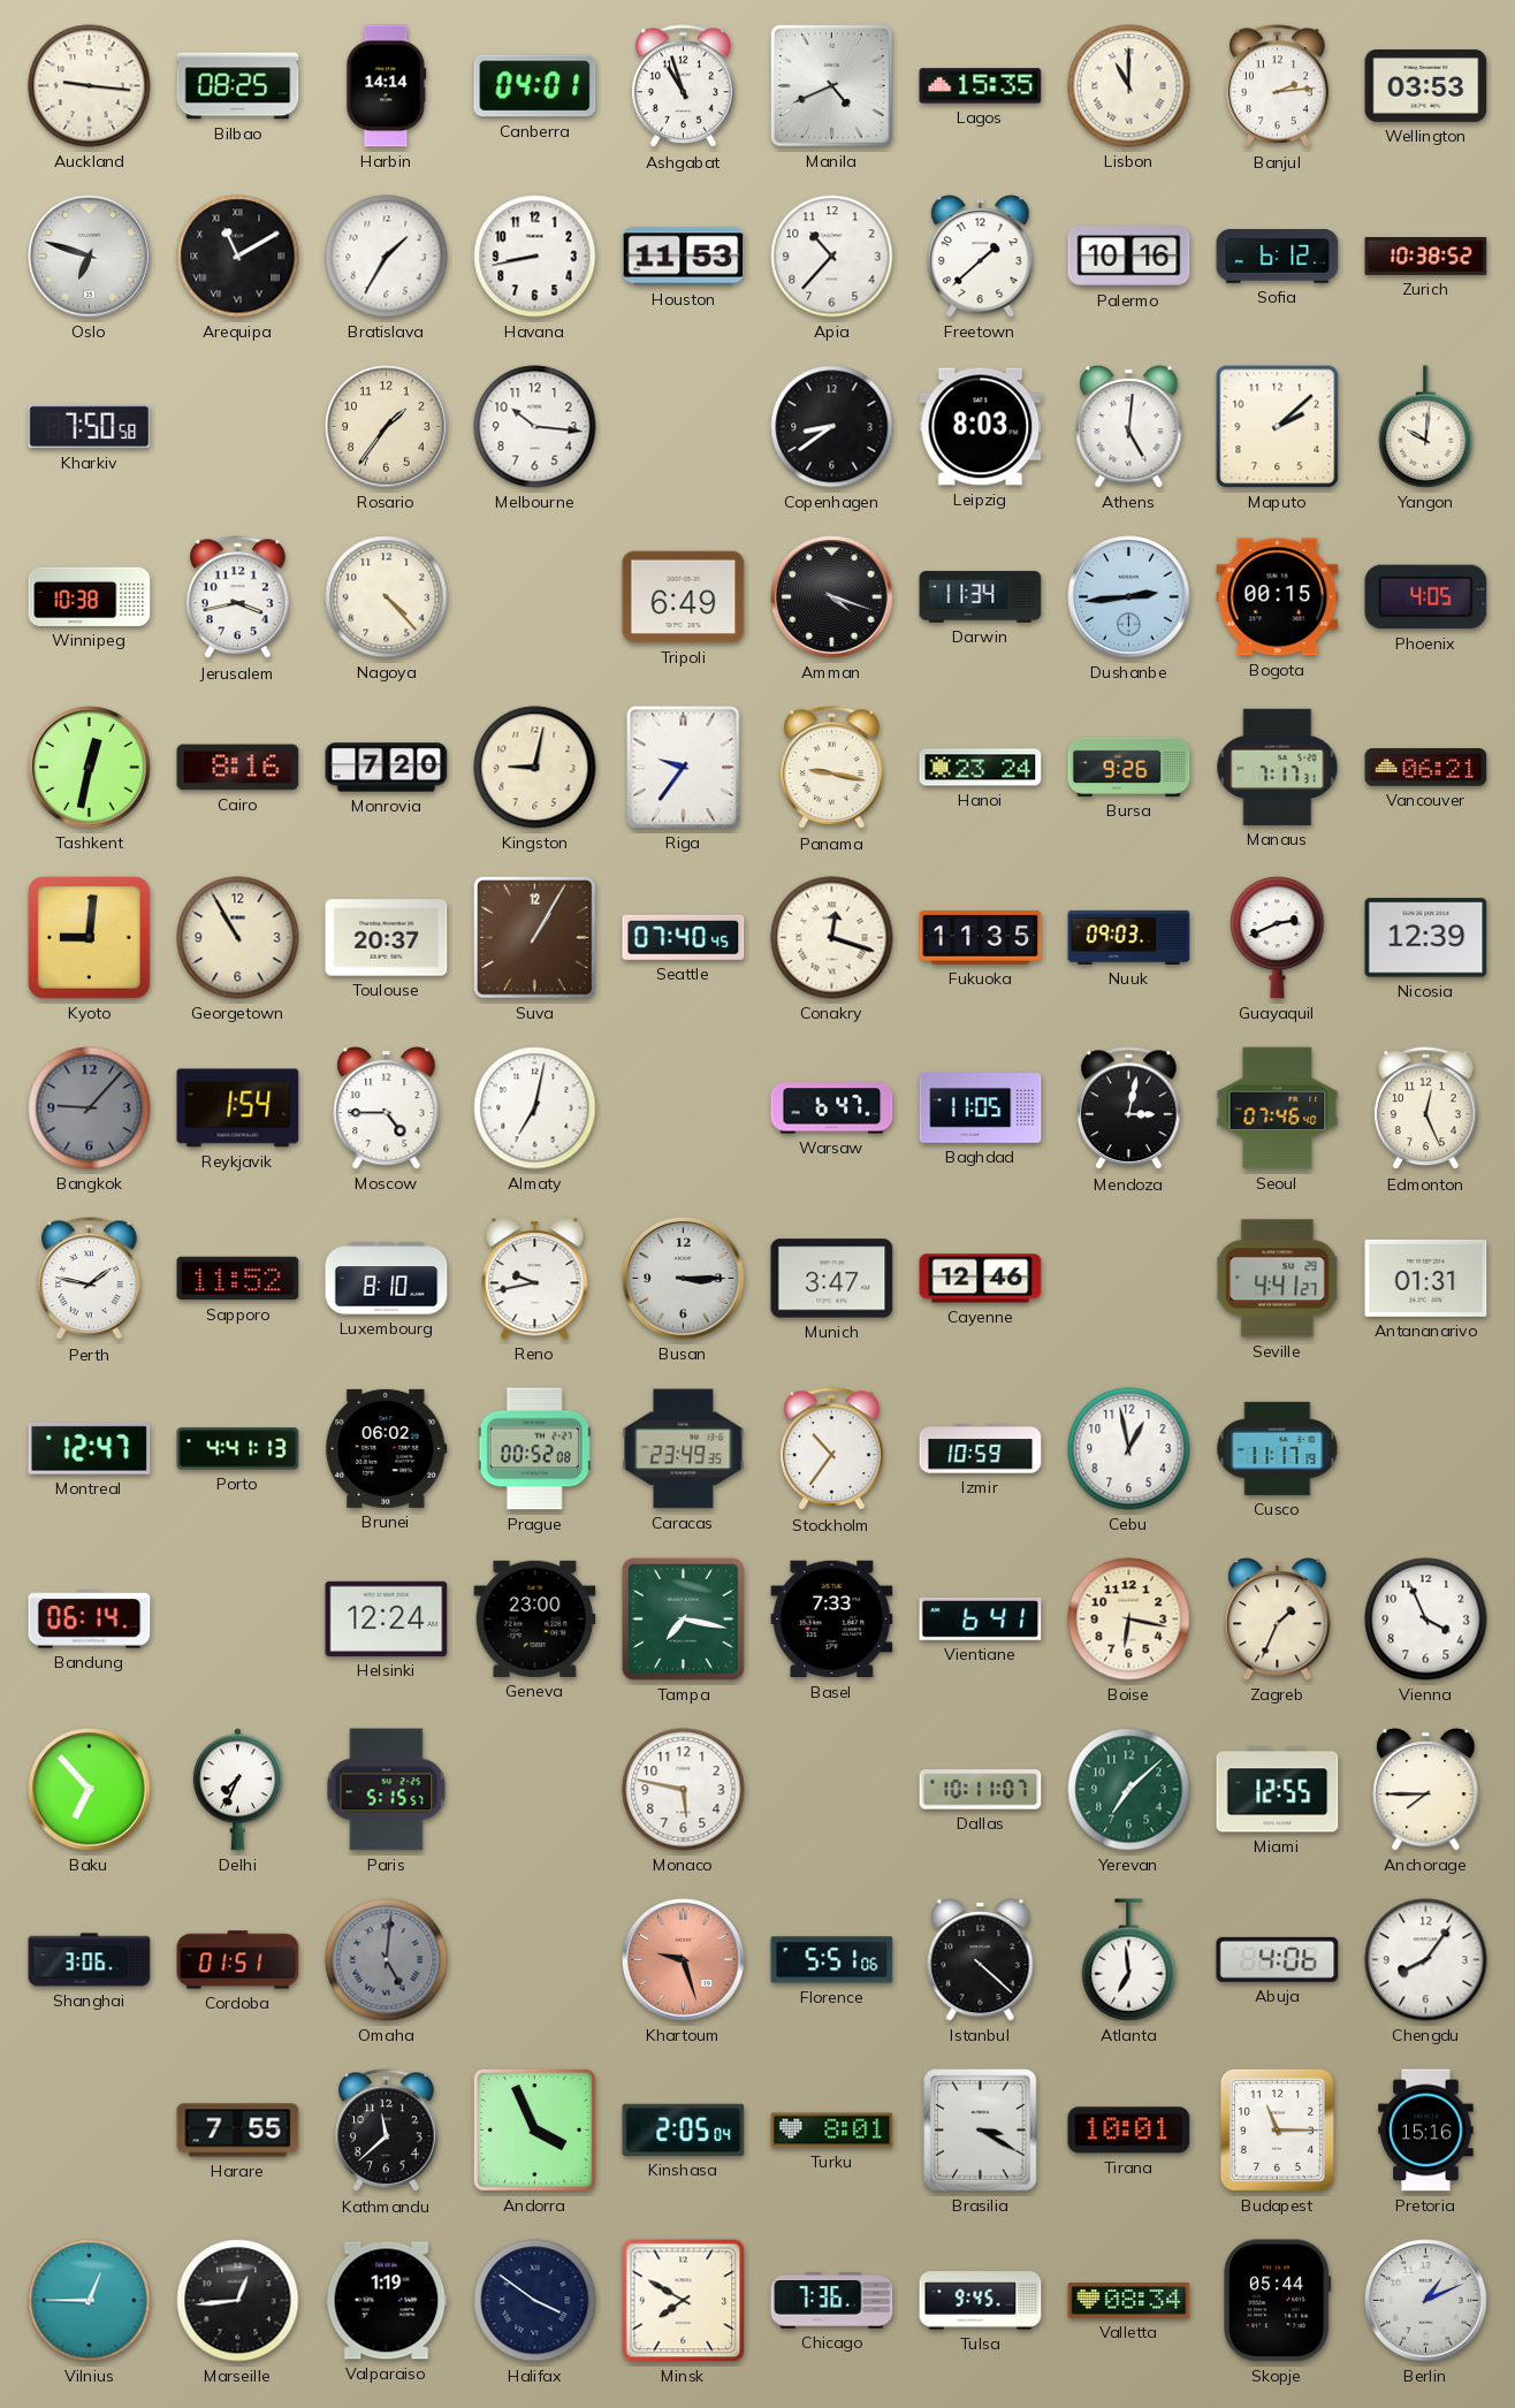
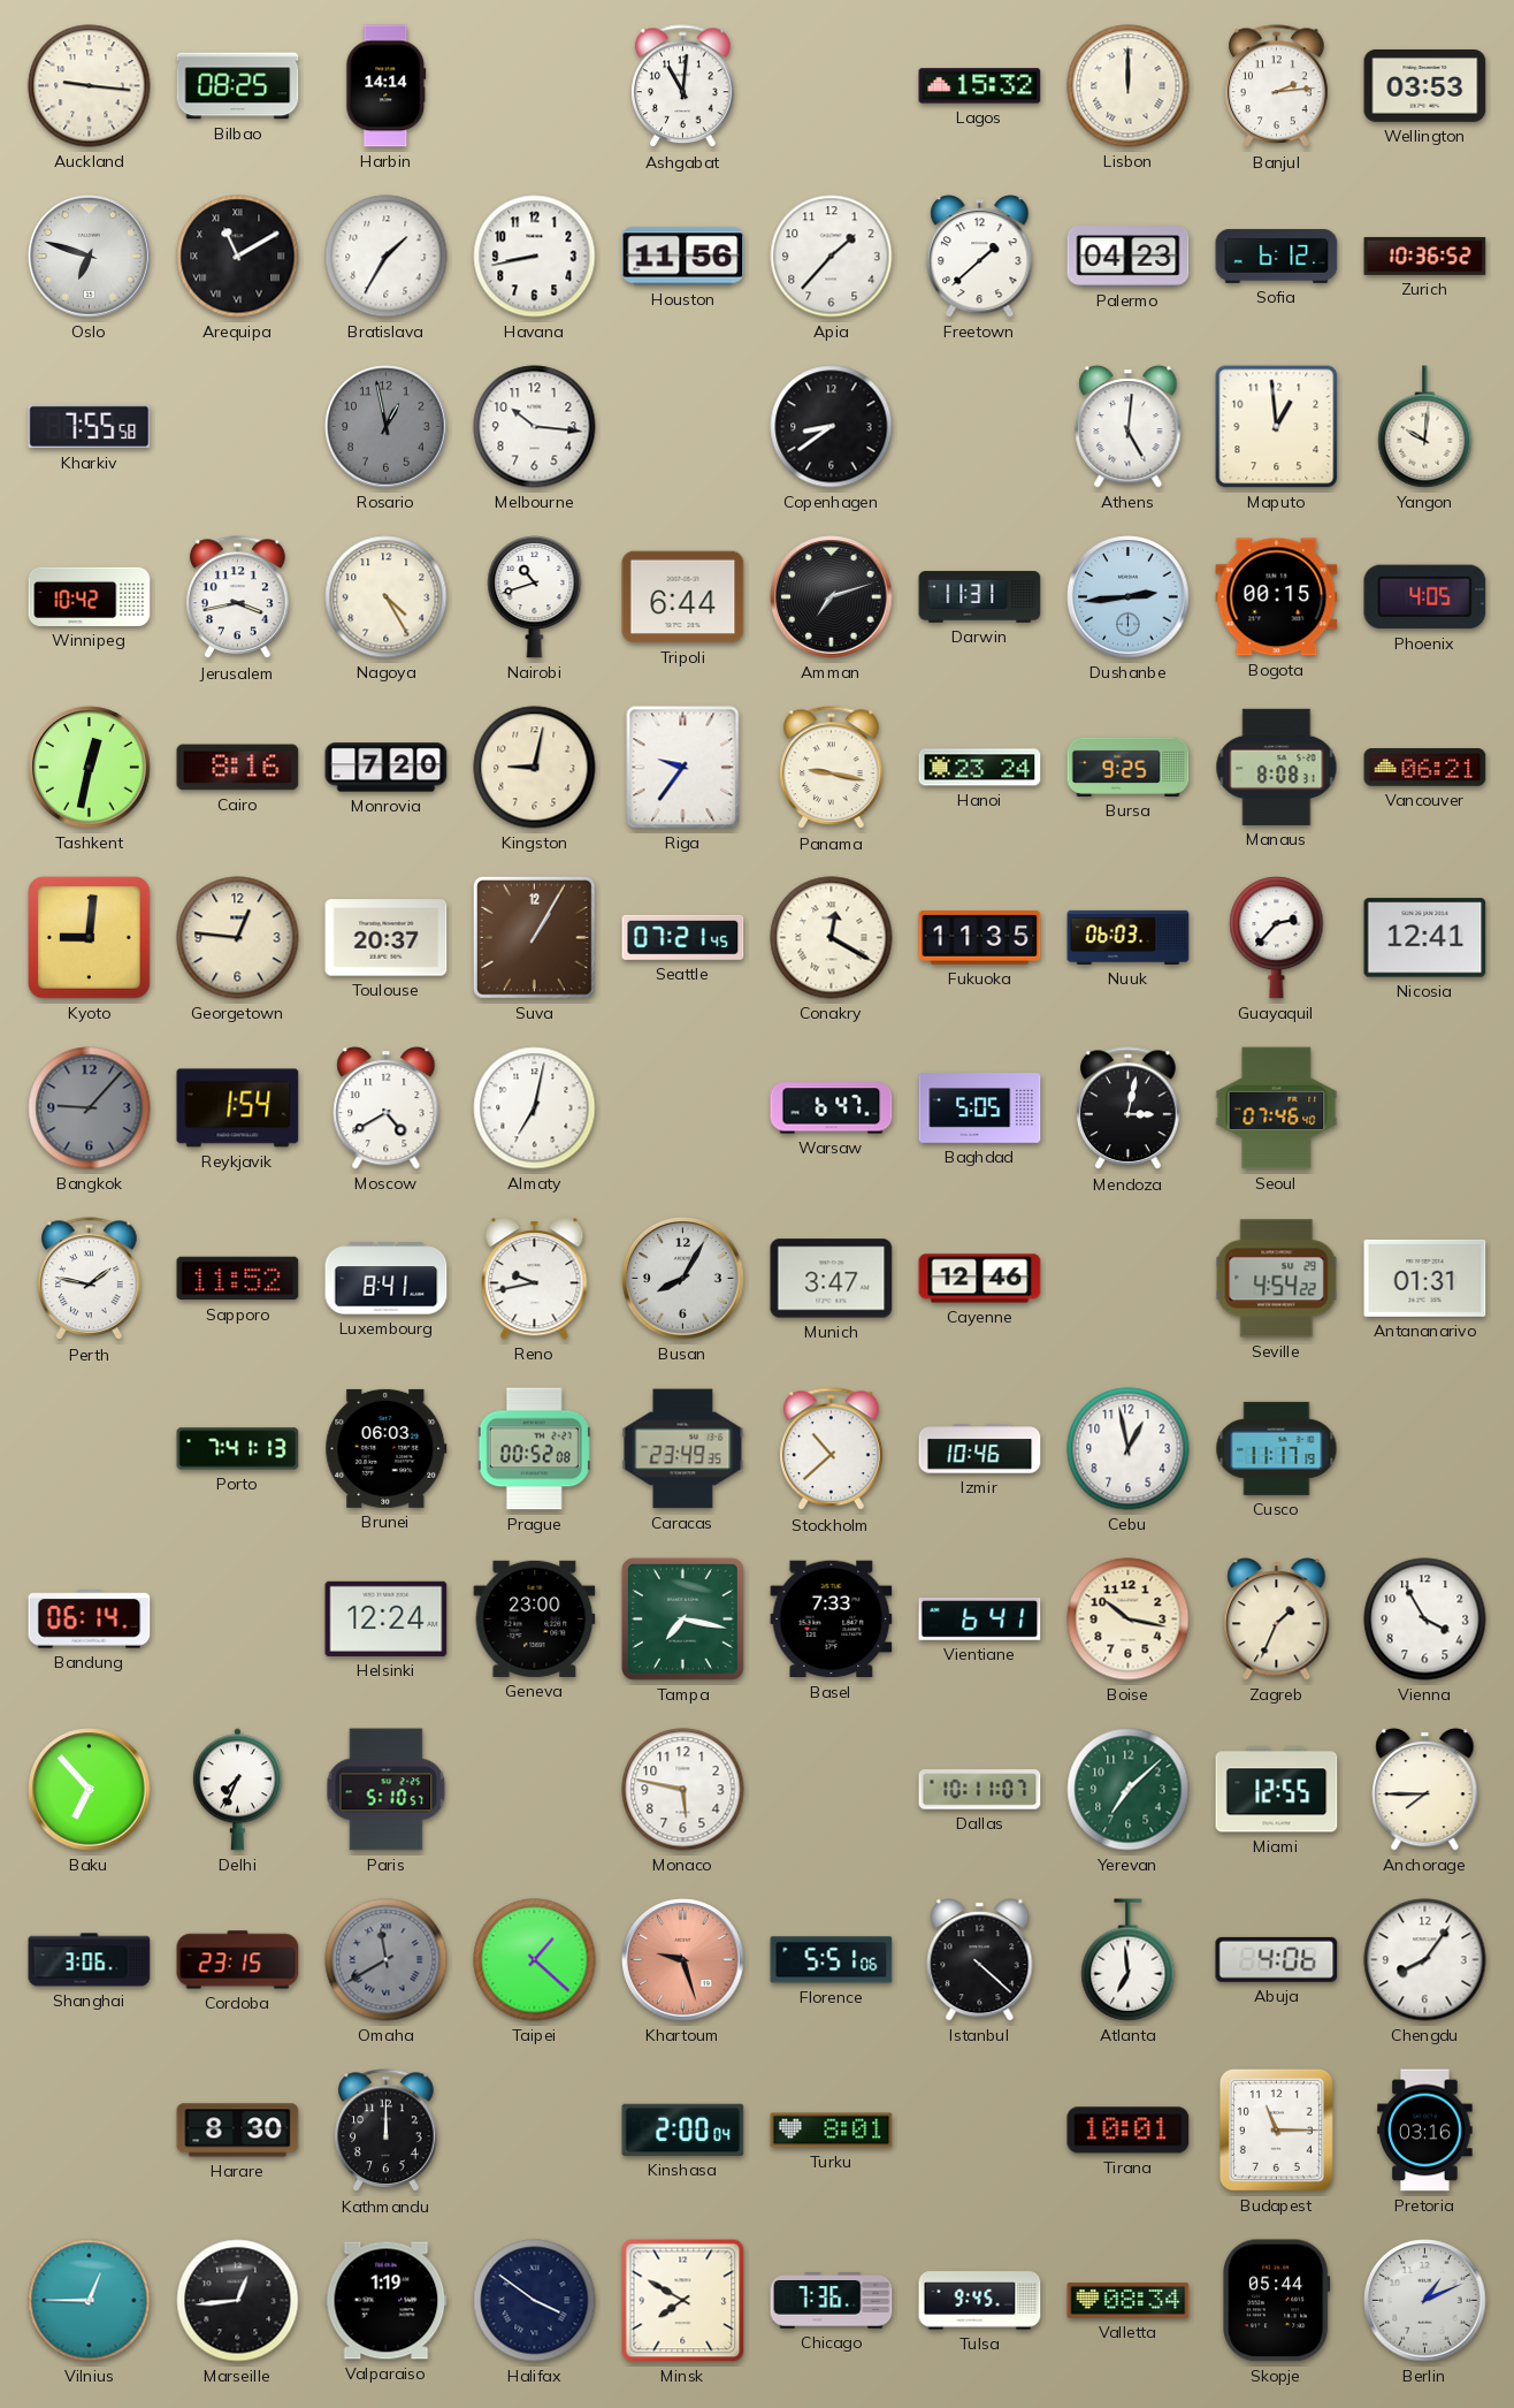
Canberra: 04:01 -> none
Ashgabat: 10:57 -> 11:01
Manila: 4:41 -> none
Lagos: 15:35 -> 15:32
Lisbon: 11:00 -> 12:00
Houston: 11:53 -> 11:56
Apia: 10:37 -> 1:37
Palermo: 10:16 -> 04:23
Zurich: 10:38 -> 10:36
Kharkiv: 7:50 -> 7:55
Rosario: 1:36 -> 12:58
Rosario dial: cream -> grey
Leipzig: 8:03 -> none
Maputo: 2:08 -> 12:59
Winnipeg: 10:38 -> 10:42
Nagoya: 4:23 -> 4:25
Nairobi: none -> 10:42
Tripoli: 6:49 -> 6:44
Amman: 4:18 -> 7:12
Darwin: 11:34 -> 11:31
Bursa: 9:26 -> 9:25
Manaus: 7:17 -> 8:08
Georgetown: 10:55 -> 12:46
Seattle: 07:40 -> 07:21
Conakry: 12:18 -> 12:20
Nuuk: 09:03 -> 06:03
Guayaquil: 2:41 -> 2:37
Nicosia: 12:39 -> 12:41
Moscow: 4:45 -> 4:40
Baghdad: 11:05 -> 5:05
Edmonton: 12:26 -> none
Luxembourg: 8:10 -> 8:41
Busan: 3:15 -> 8:05
Seville: 4:41 -> 4:54
Montreal: 12:47 -> none
Porto: 4:41 -> 7:41
Brunei: 06:02 -> 06:03
Stockholm: 10:36 -> 10:38
Izmir: 10:59 -> 10:46
Boise: 6:17 -> 10:17
Vienna: 3:56 -> 3:55
Paris: 5:15 -> 5:10
Cordoba: 01:51 -> 23:15
Omaha: 5:01 -> 11:40
Taipei: none -> 1:22
Harare: 7:55 -> 8:30
Kathmandu: 11:38 -> 12:00
Andorra: 3:56 -> none
Kinshasa: 2:05 -> 2:00
Brasilia: 3:20 -> none
Pretoria: 15:16 -> 03:16
